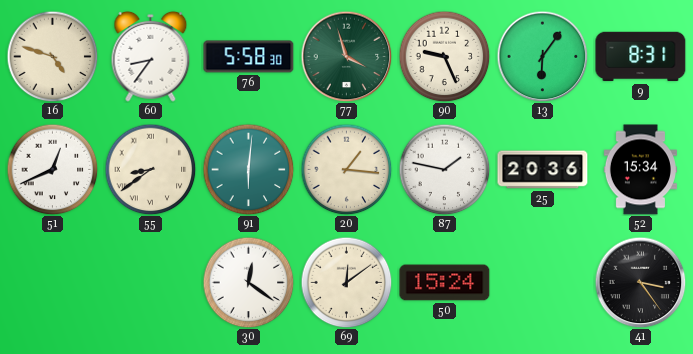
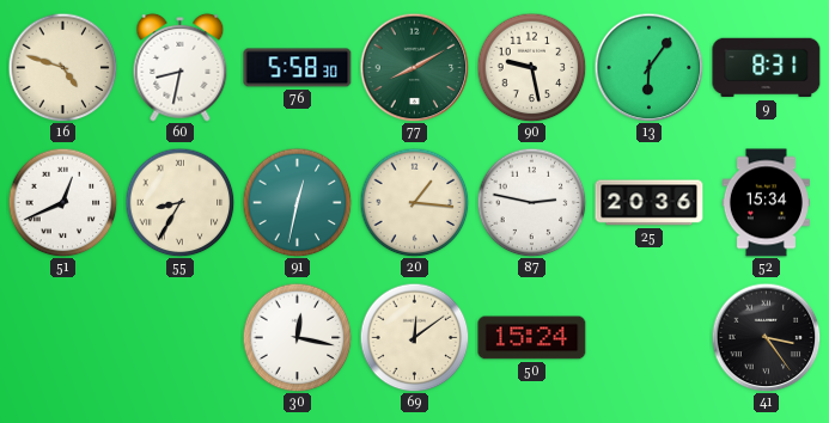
60: 8:36 -> 8:32
77: 3:57 -> 8:10
90: 9:26 -> 9:28
55: 8:39 -> 8:35
91: 6:01 -> 12:32
87: 1:47 -> 2:47
30: 12:21 -> 12:17
